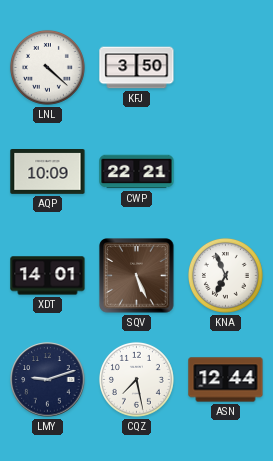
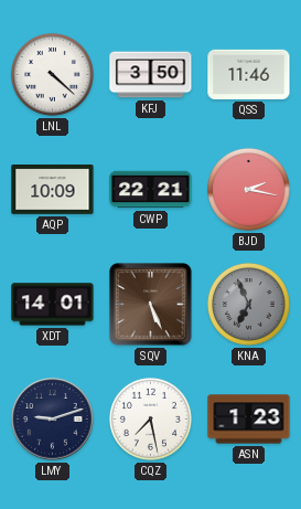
QSS: none -> 11:46
BJD: none -> 2:17
KNA dial: white -> grey
ASN: 12:44 -> 1:23
